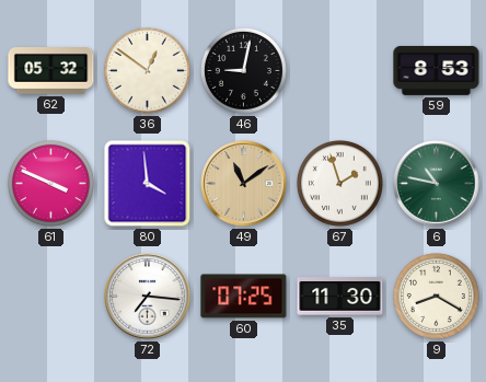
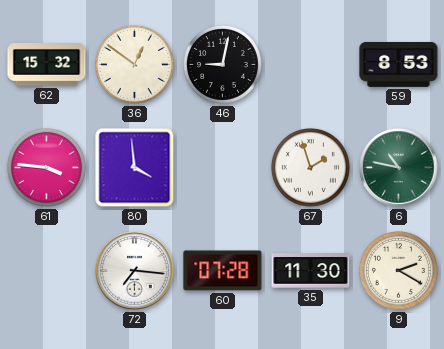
62: 05:32 -> 15:32
61: 3:49 -> 3:46
49: 11:09 -> none
60: 07:25 -> 07:28
9: 8:20 -> 2:20
